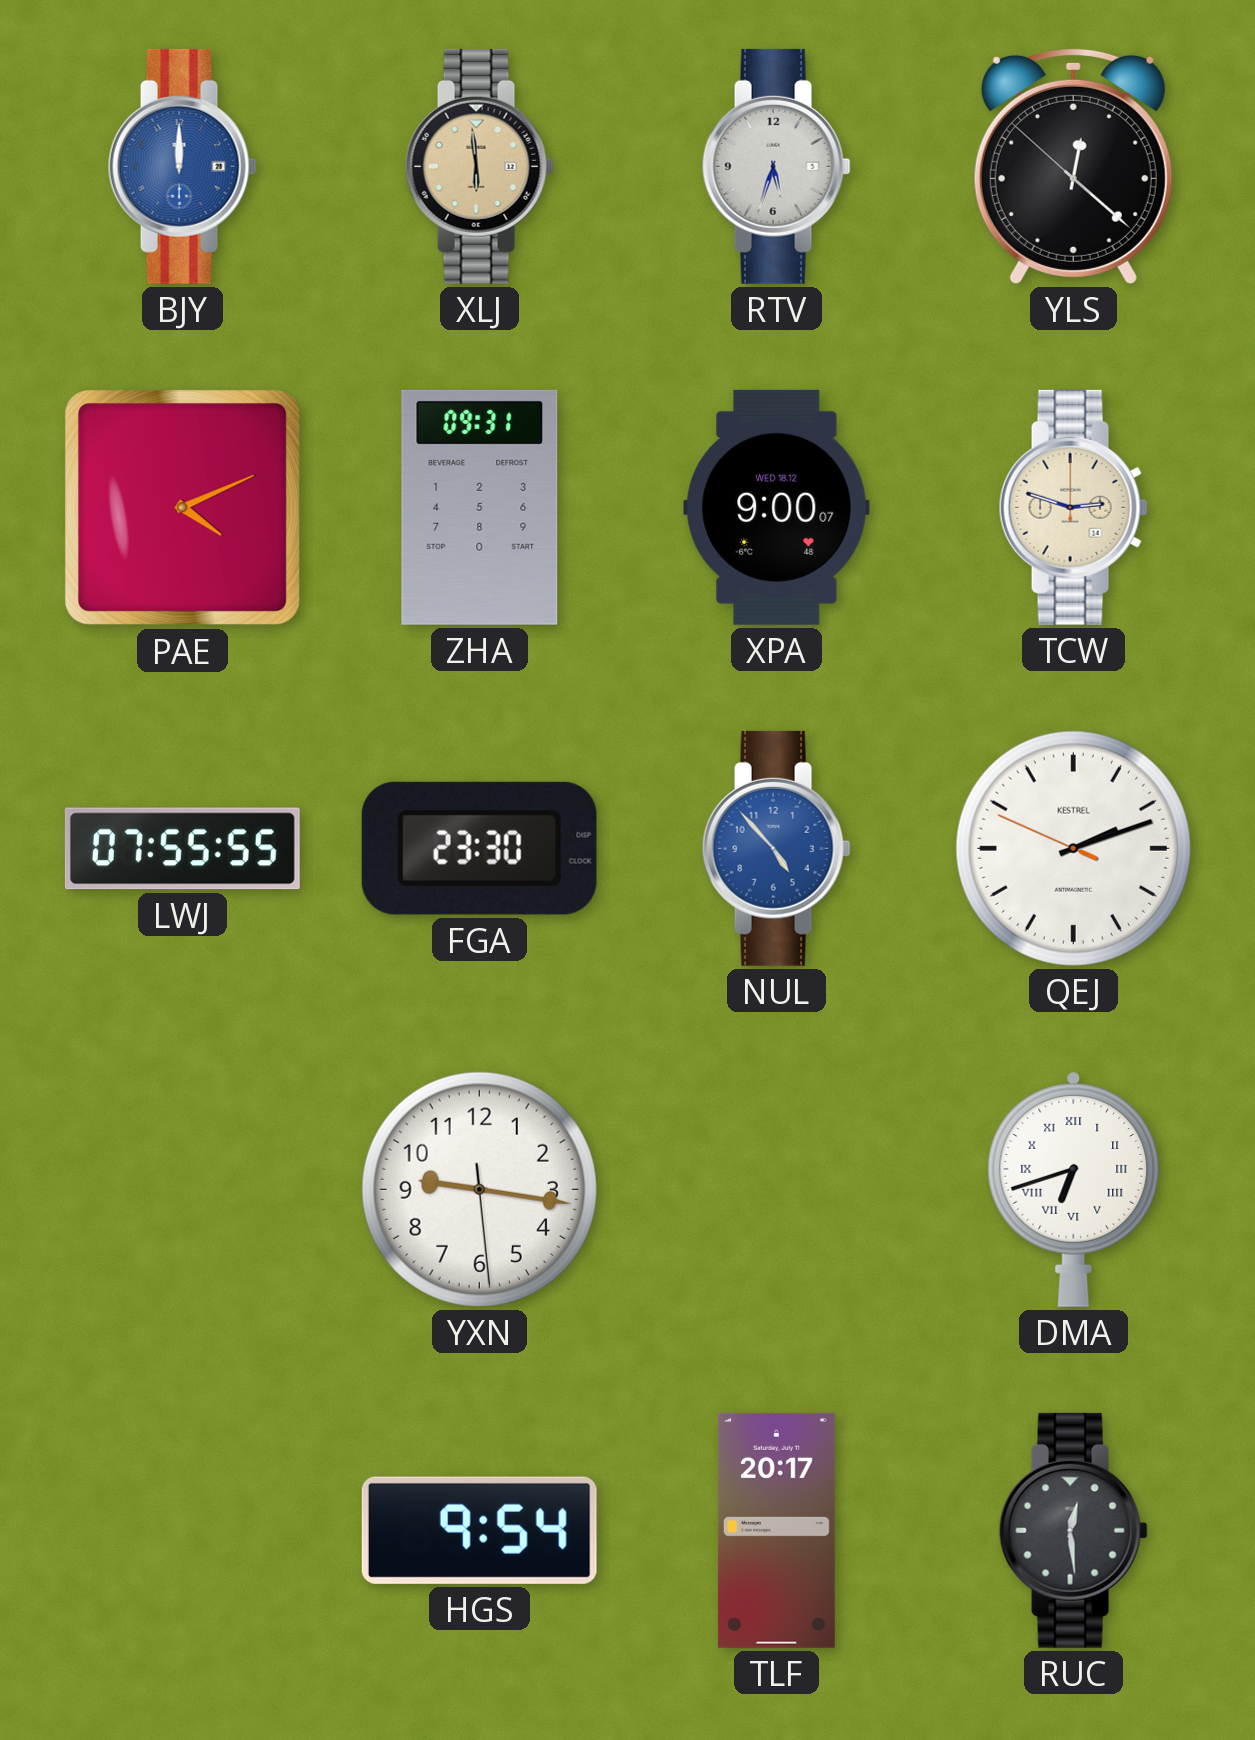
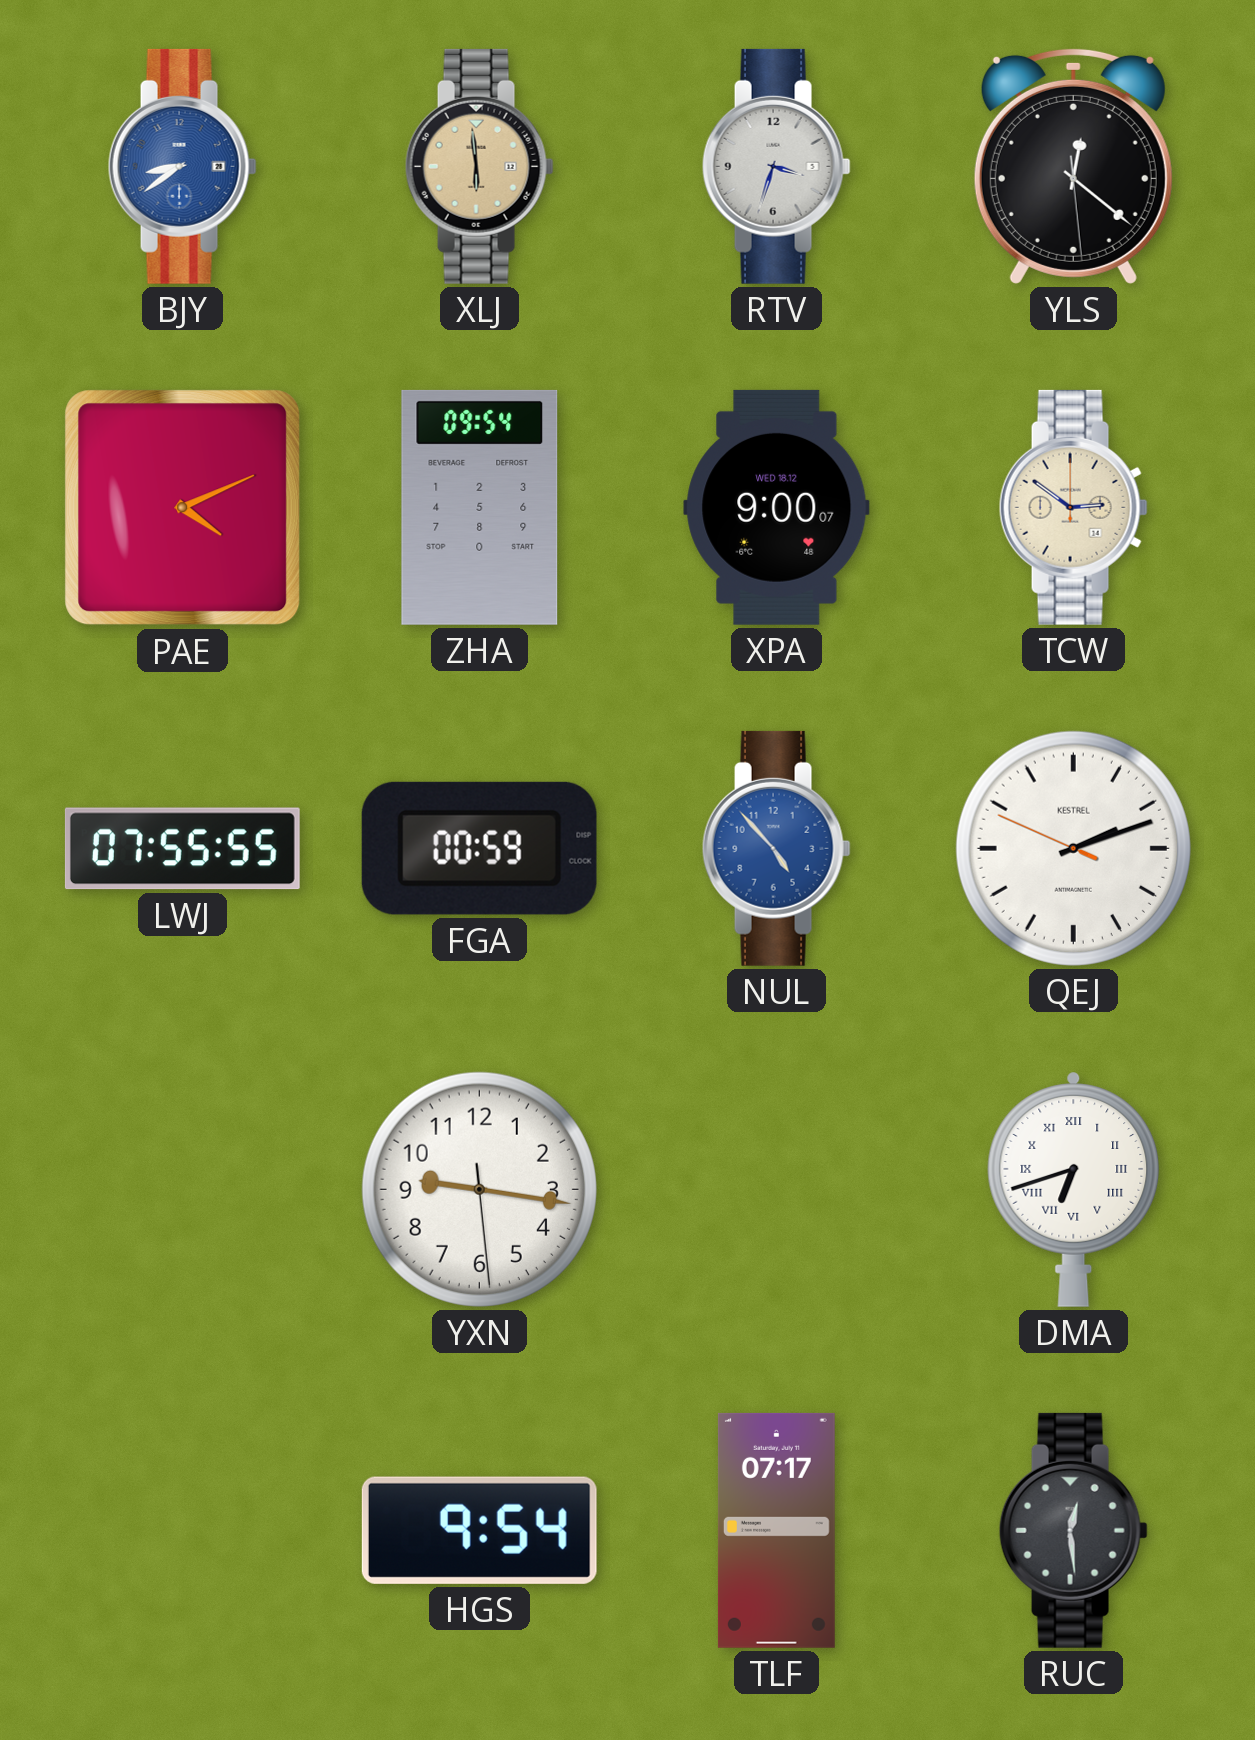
BJY: 12:00 -> 8:39
RTV: 5:33 -> 3:33
YLS: 12:21:52 -> 12:21:29
ZHA: 09:31 -> 09:54
TCW: 2:48 -> 2:51
FGA: 23:30 -> 00:59
TLF: 20:17 -> 07:17
